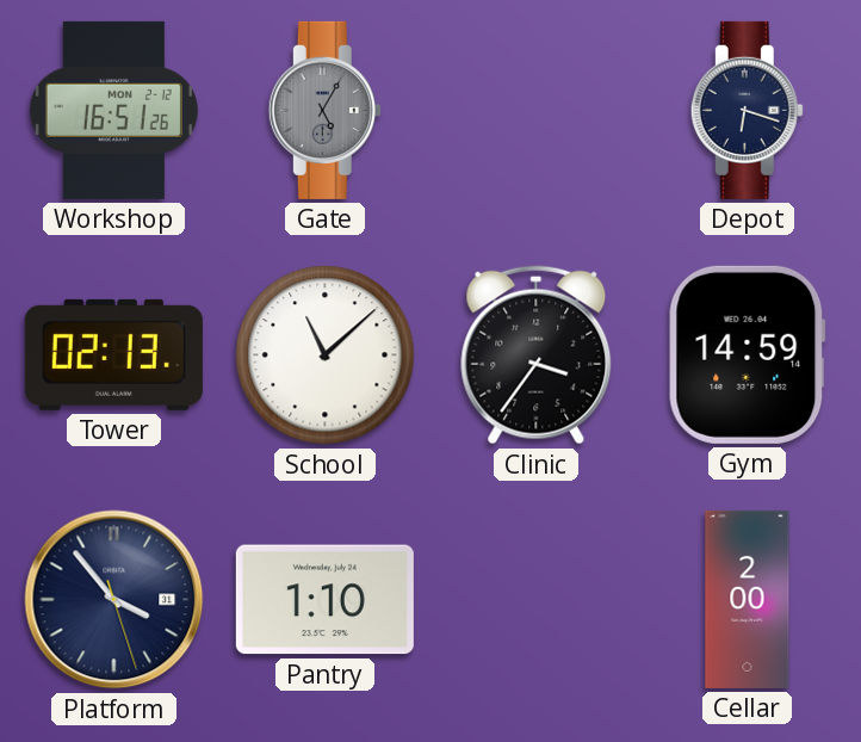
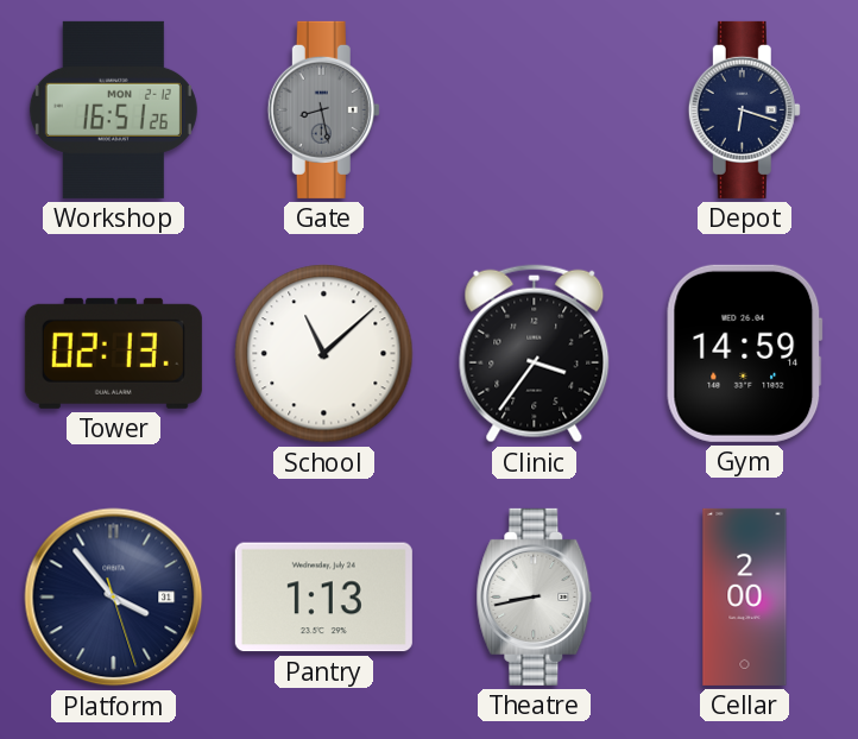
Gate: 5:05 -> 8:28
Pantry: 1:10 -> 1:13
Theatre: none -> 8:43
